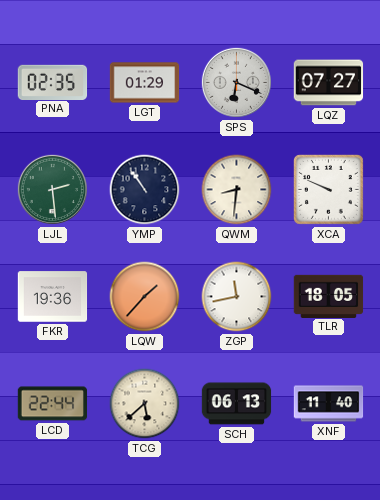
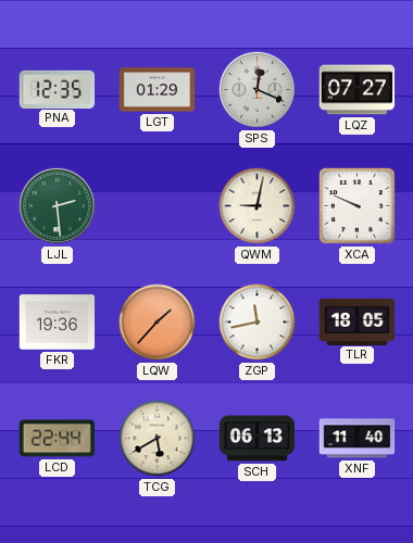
PNA: 02:35 -> 12:35
SPS: 6:19 -> 12:19
YMP: 10:54 -> none
QWM: 8:31 -> 9:02
TCG: 5:38 -> 5:40
